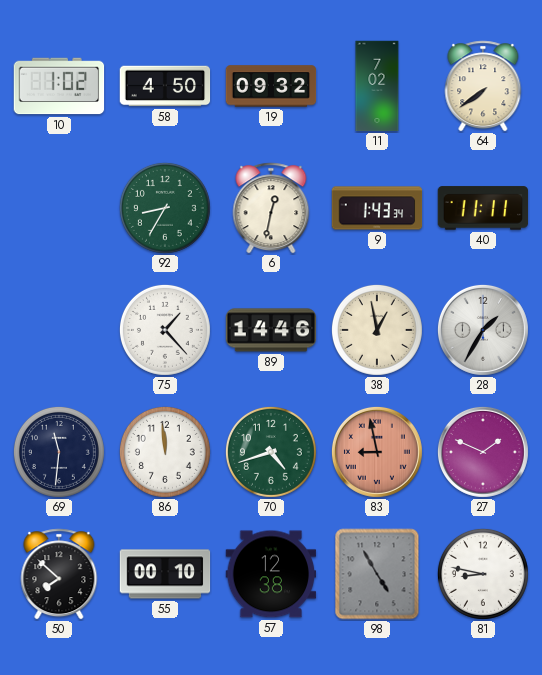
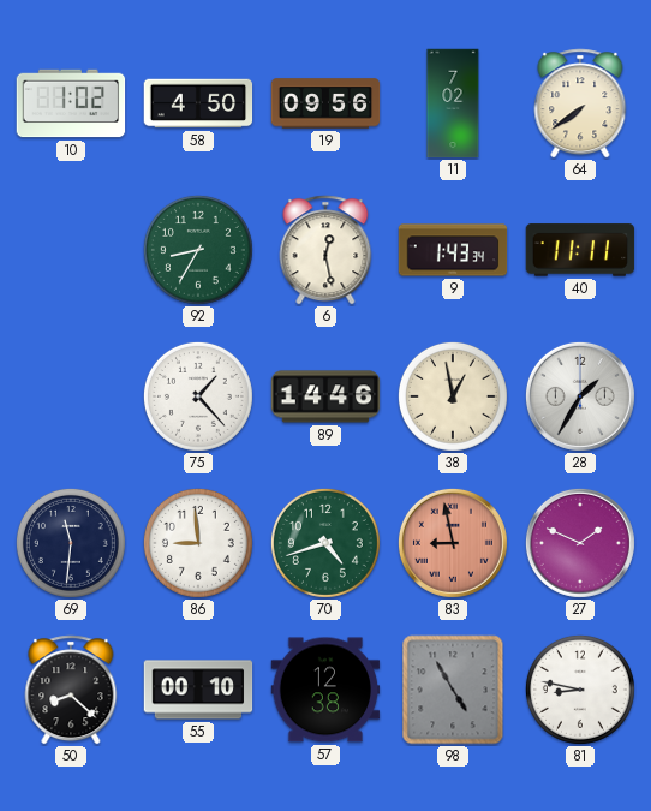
19: 09:32 -> 09:56
6: 12:32 -> 12:28
86: 11:59 -> 8:59
50: 7:52 -> 8:22
